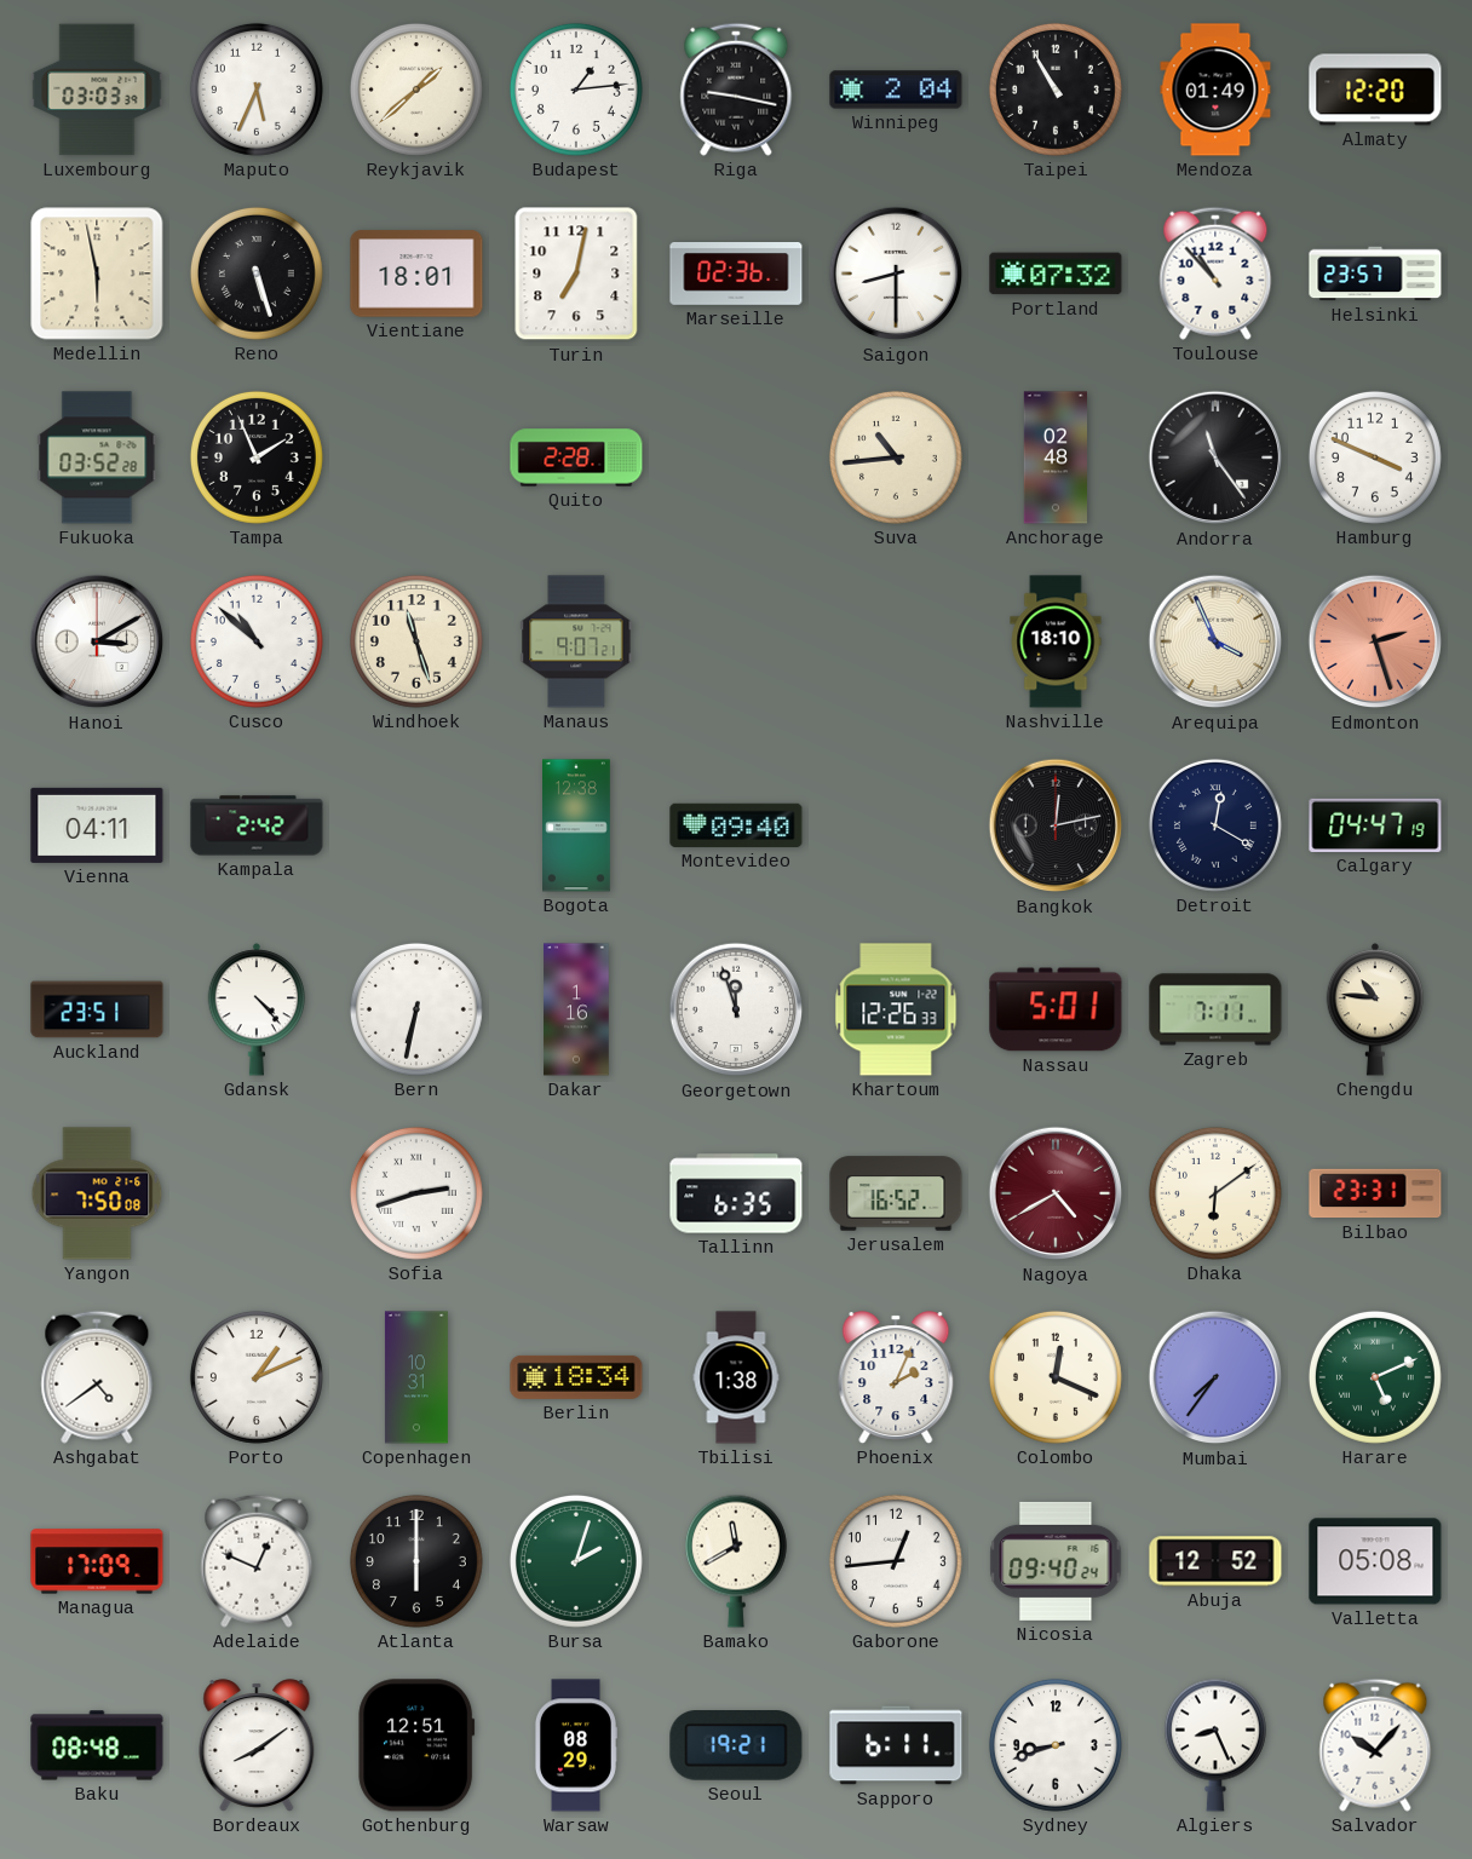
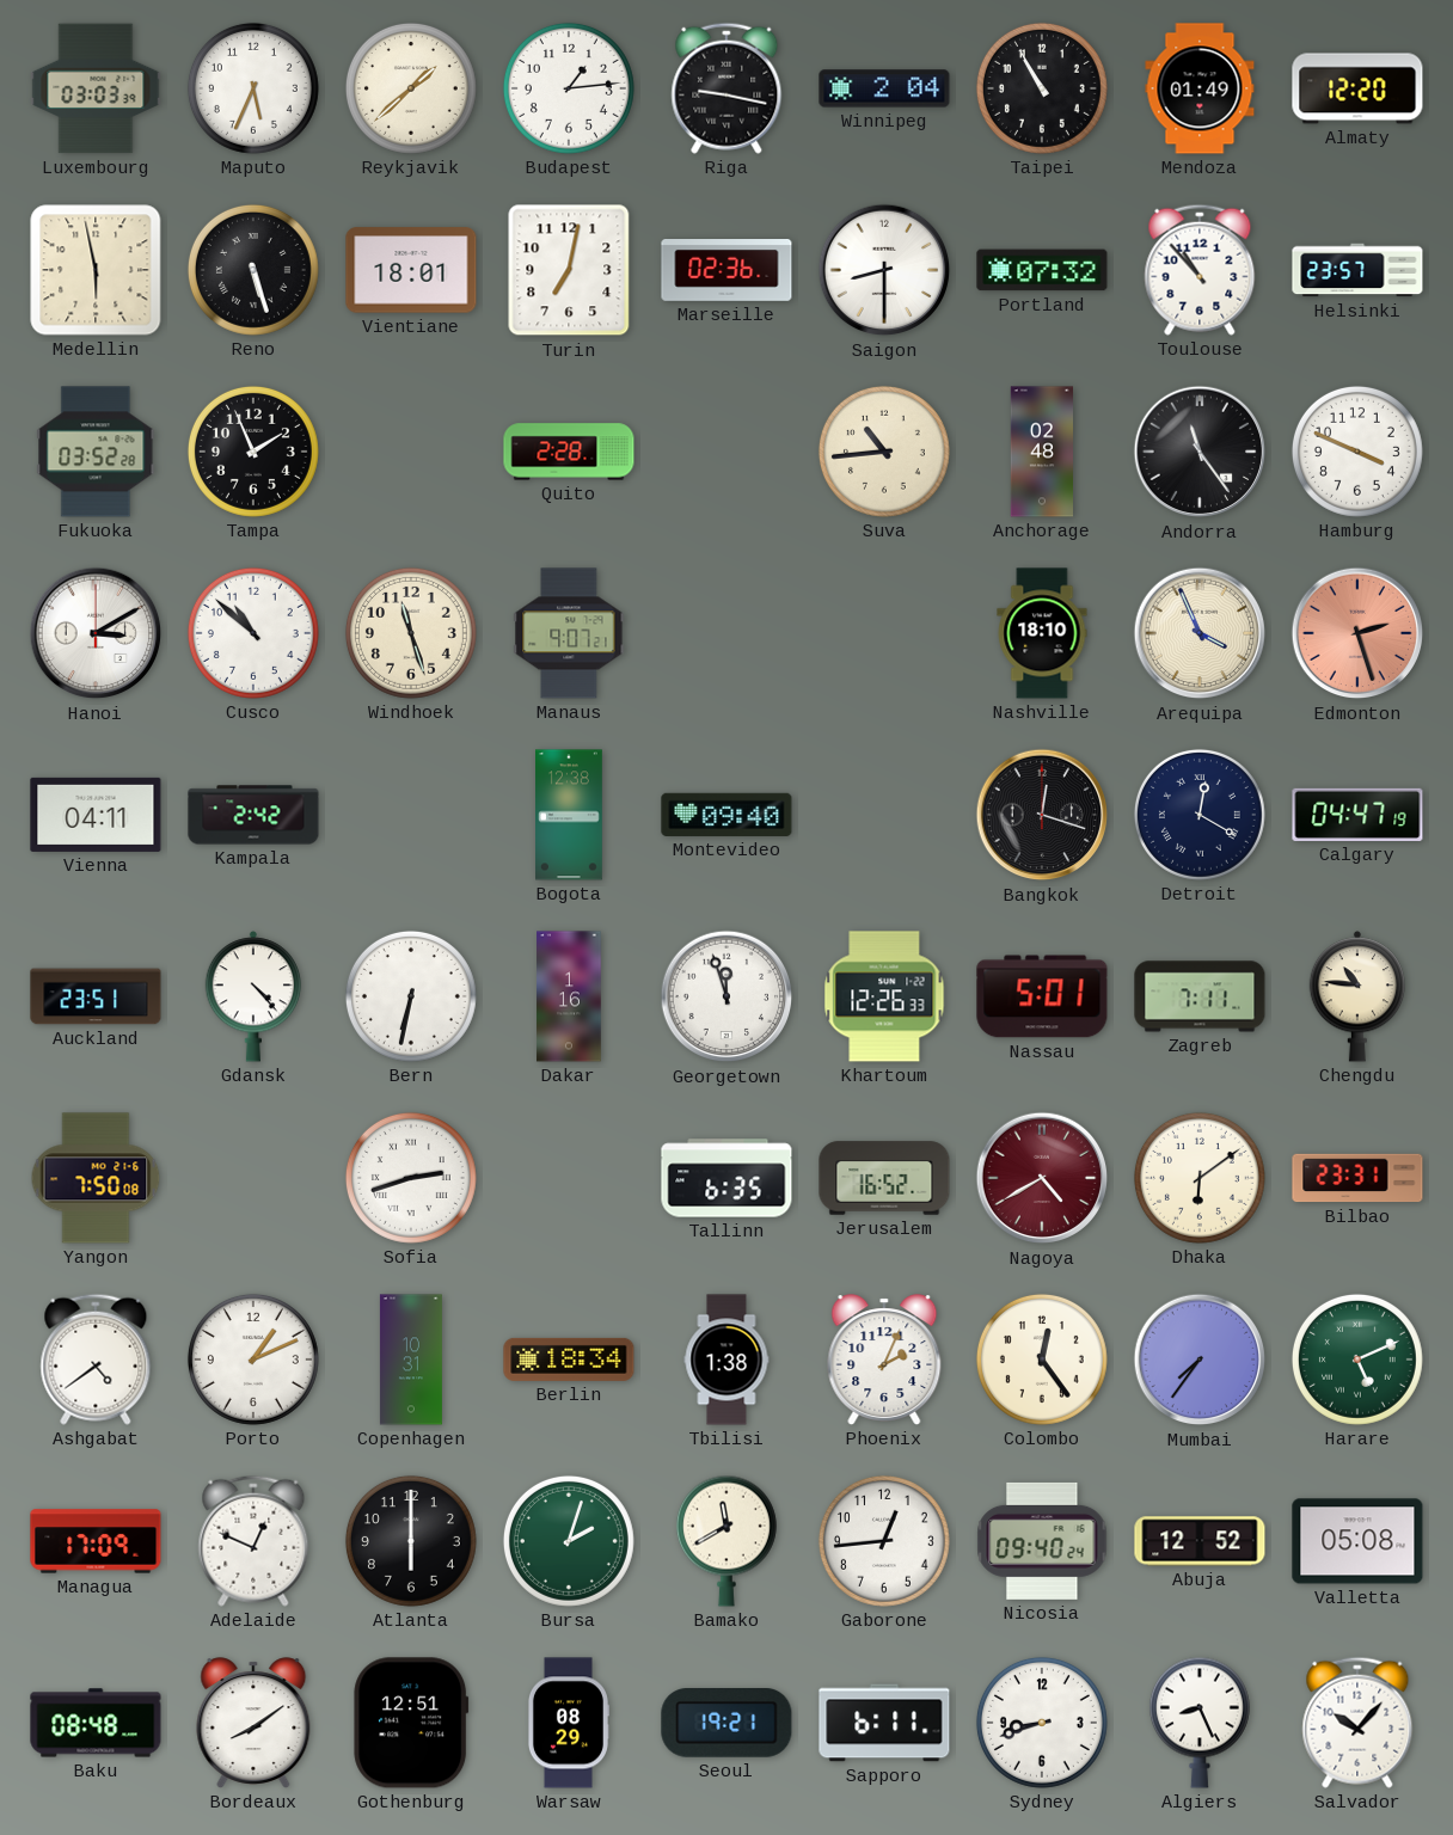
Bangkok: 12:13 -> 12:18
Colombo: 12:19 -> 12:24
